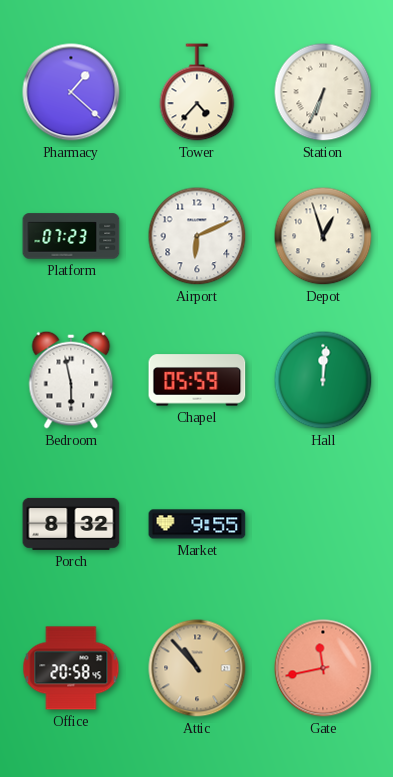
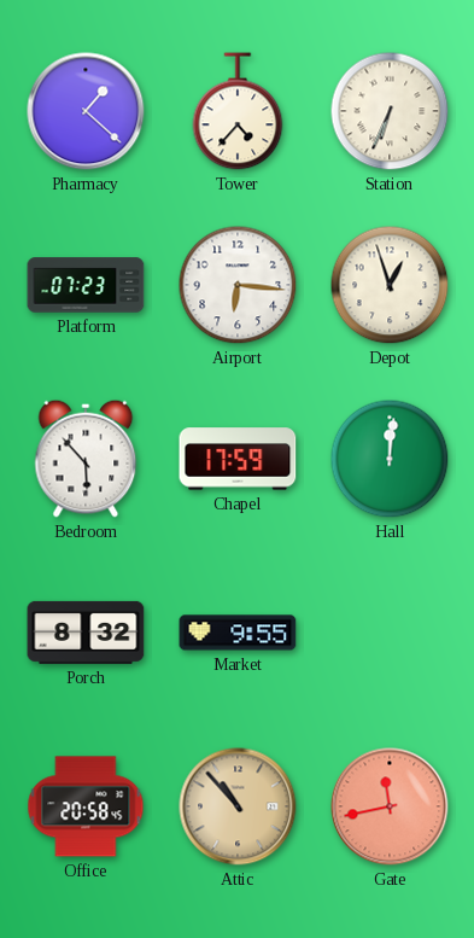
Airport: 6:11 -> 6:16
Bedroom: 5:58 -> 5:53
Chapel: 05:59 -> 17:59
